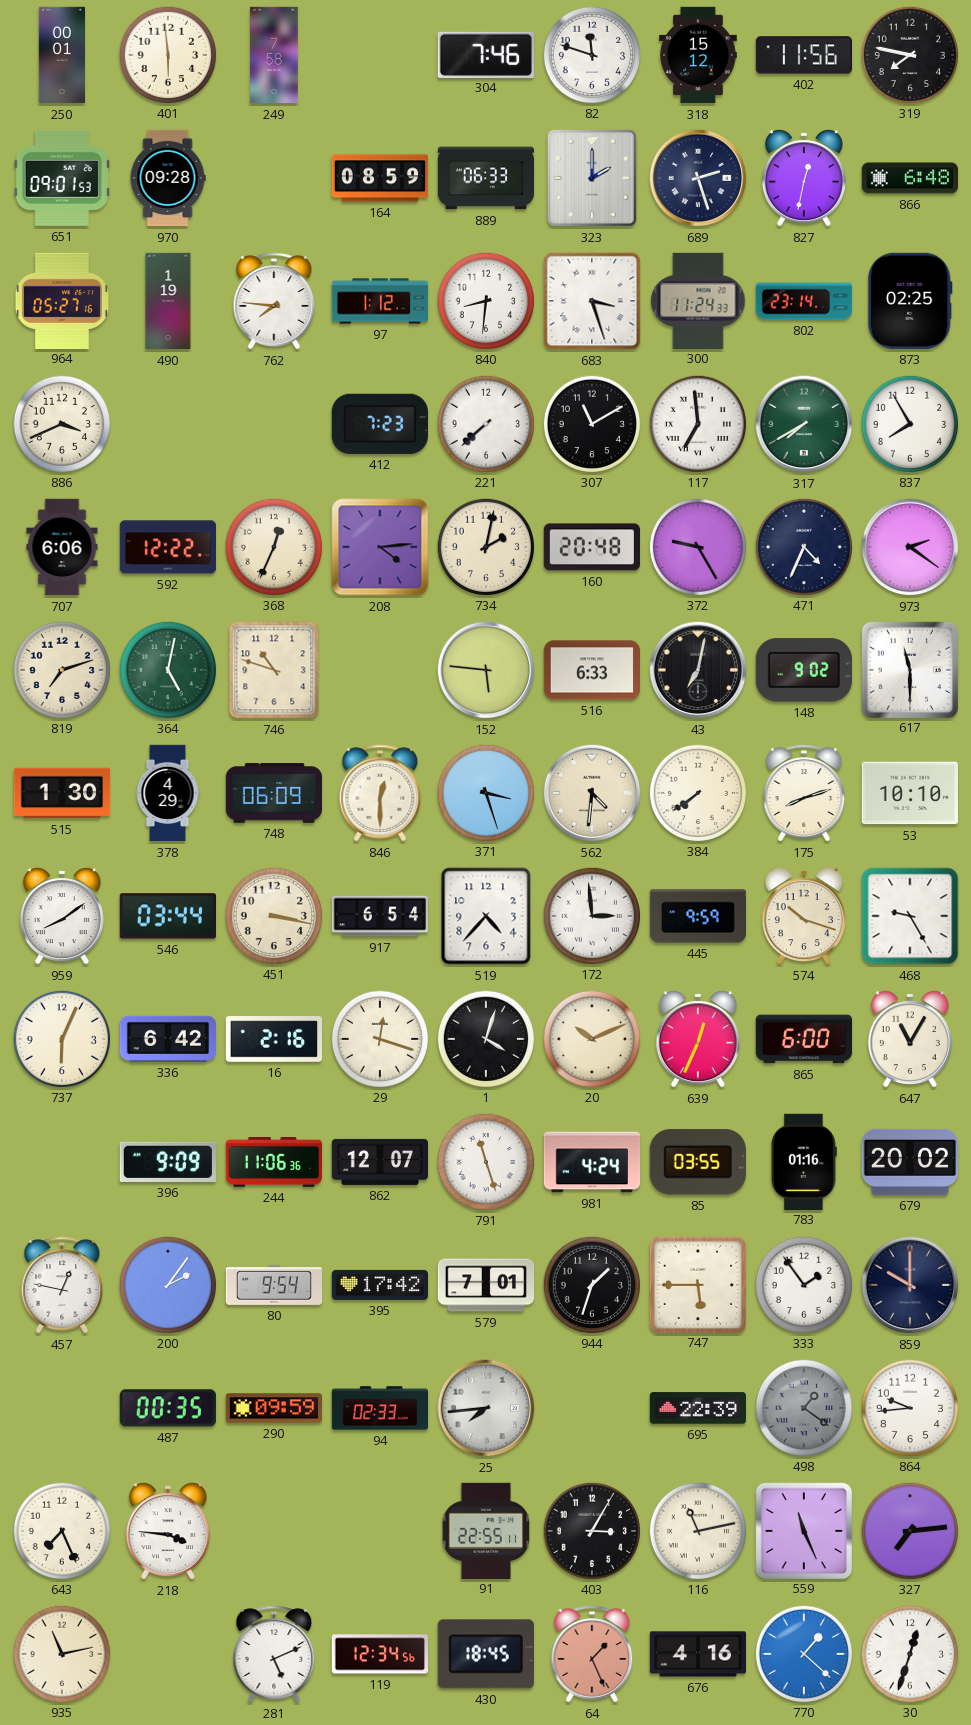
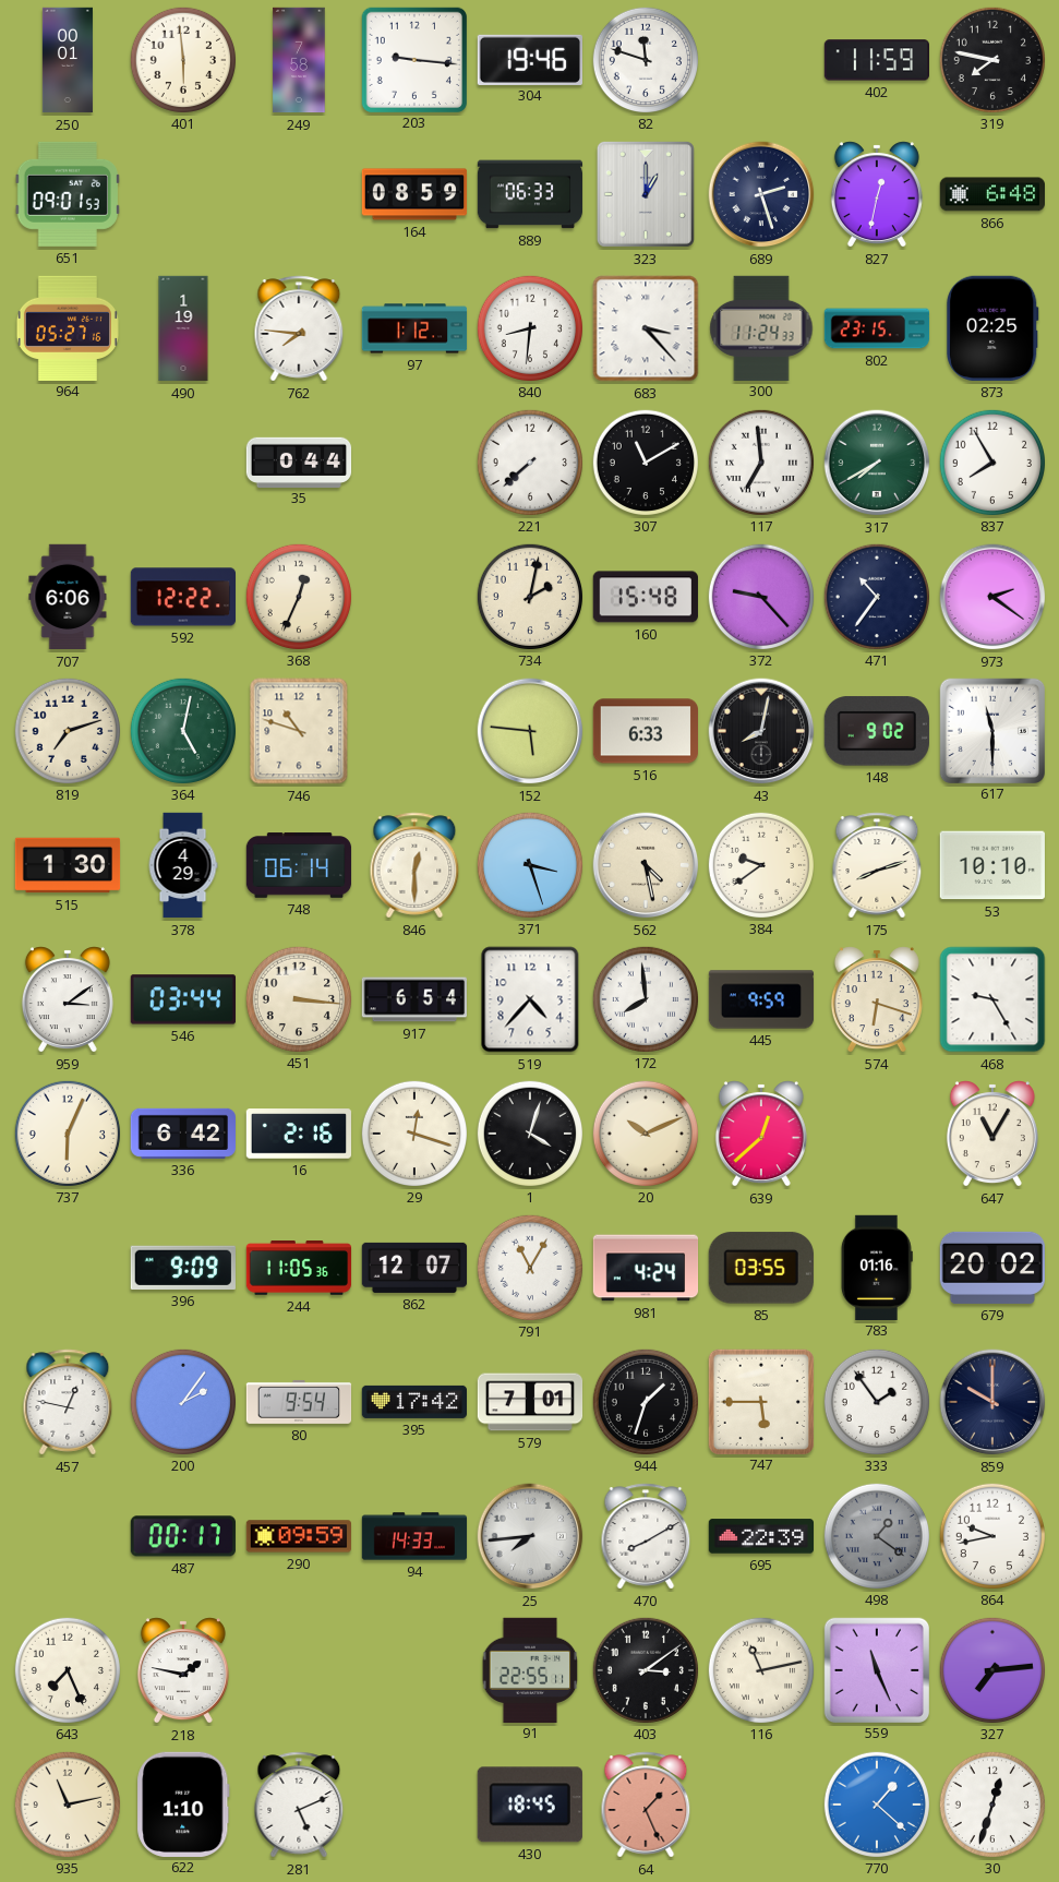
203: none -> 9:16
304: 7:46 -> 19:46
318: 15:12 -> none
402: 11:56 -> 11:59
970: 09:28 -> none
323: 2:00 -> 1:00
683: 3:27 -> 3:23
802: 23:14 -> 23:15
886: 3:41 -> none
35: none -> 0:44
412: 7:23 -> none
208: 4:14 -> none
160: 20:48 -> 15:48
372: 9:25 -> 9:23
471: 4:34 -> 10:36
43: 7:02 -> 8:02
748: 06:09 -> 06:14
562: 4:31 -> 4:28
384: 7:39 -> 9:39
959: 8:09 -> 3:09
451: 3:17 -> 3:16
172: 2:59 -> 7:59
574: 10:18 -> 6:18
639: 12:34 -> 12:38
865: 6:00 -> none
244: 11:06 -> 11:05
791: 11:27 -> 11:05
487: 00:35 -> 00:17
94: 02:33 -> 14:33
470: none -> 8:10
864: 9:44 -> 9:43
218: 3:46 -> 1:47
403: 3:05 -> 3:09
622: none -> 1:10
119: 12:34 -> none
676: 4:16 -> none
